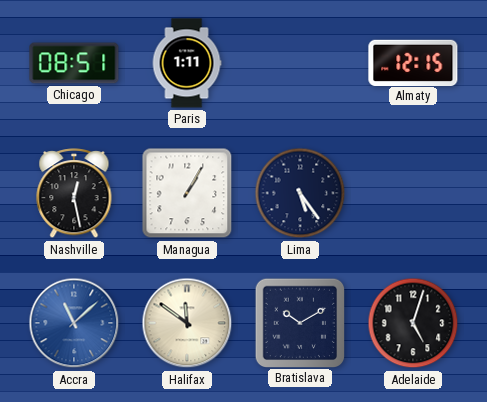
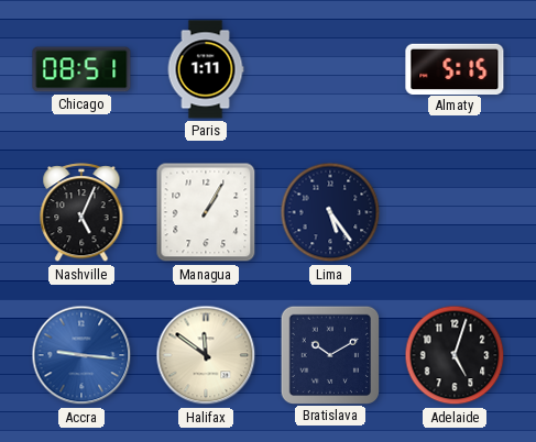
Almaty: 12:15 -> 5:15
Nashville: 12:28 -> 5:04
Accra: 11:08 -> 9:16
